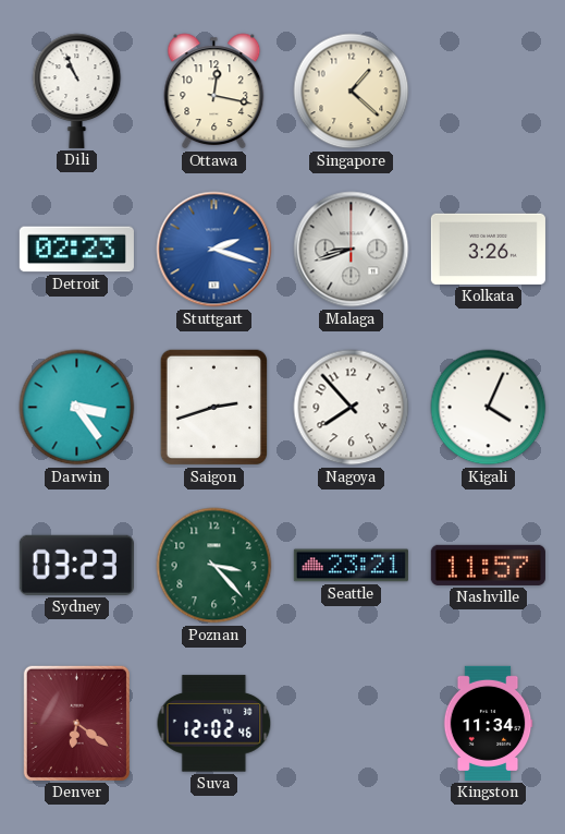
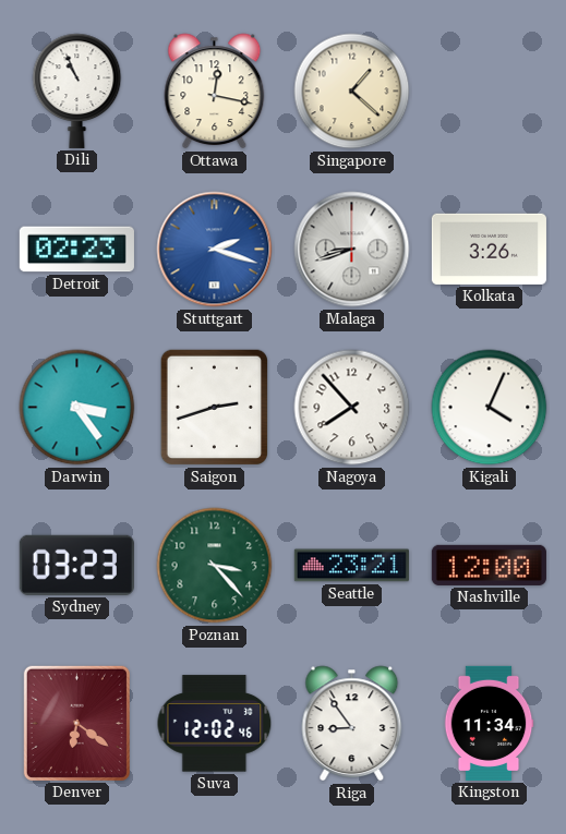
Nashville: 11:57 -> 12:00
Riga: none -> 8:54
